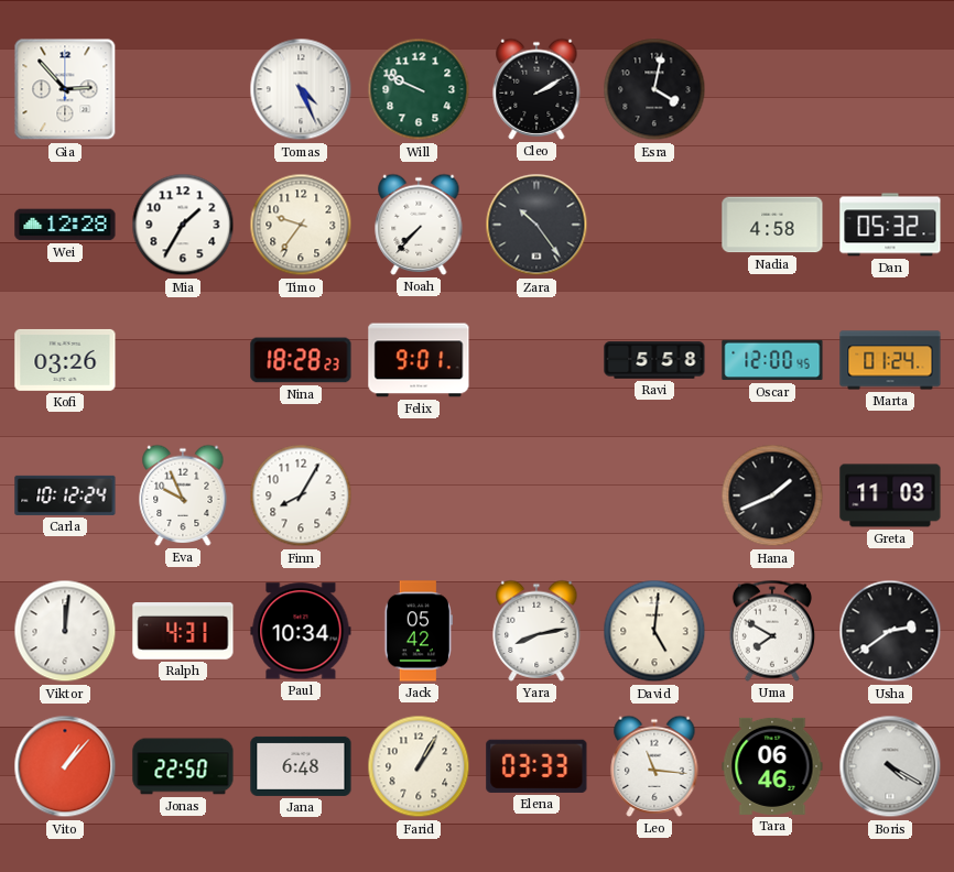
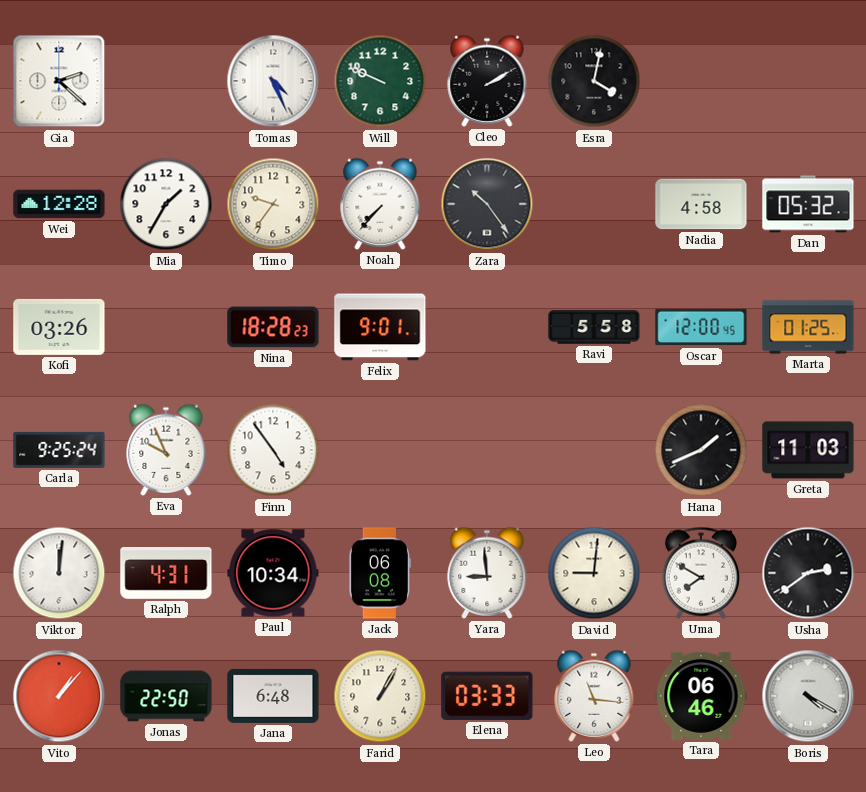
Gia: 2:53 -> 2:22
Marta: 01:24 -> 01:25
Carla: 10:12 -> 9:25
Finn: 8:05 -> 4:54
Jack: 05:42 -> 06:08
Yara: 8:13 -> 8:59
David: 5:01 -> 9:01
